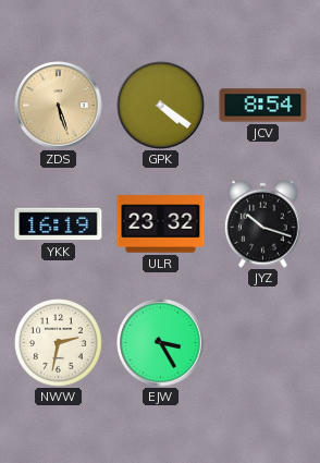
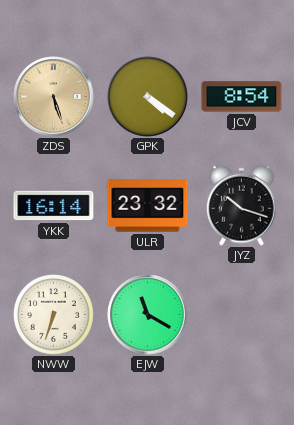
YKK: 16:19 -> 16:14
NWW: 2:32 -> 6:33
EJW: 3:25 -> 11:20
